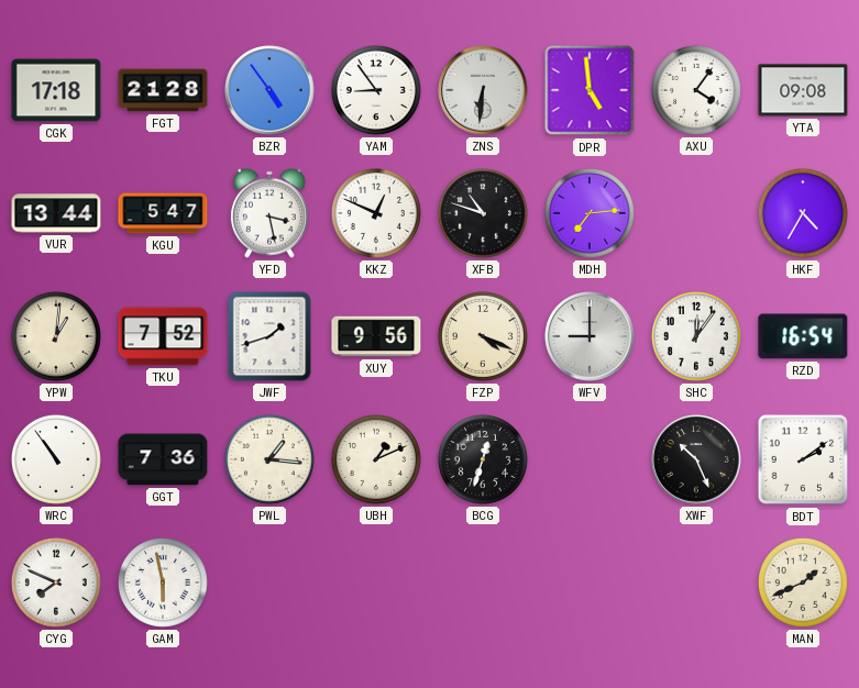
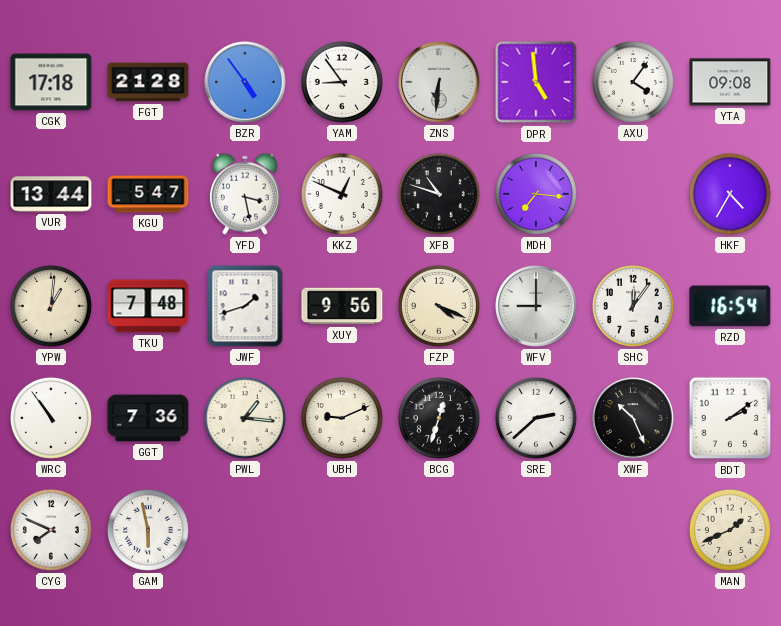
MDH: 7:14 -> 7:16
TKU: 7:52 -> 7:48
UBH: 1:11 -> 9:11
SRE: none -> 2:38
